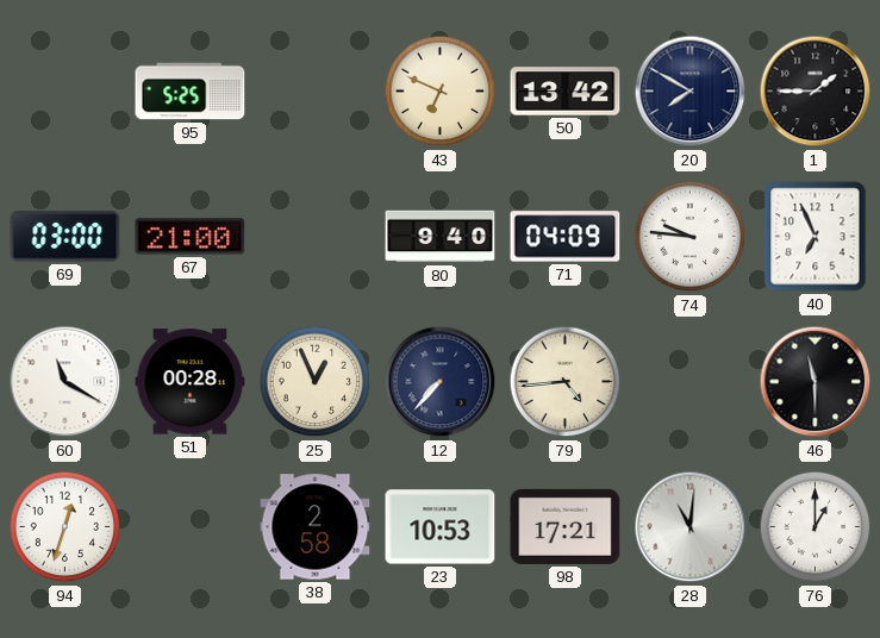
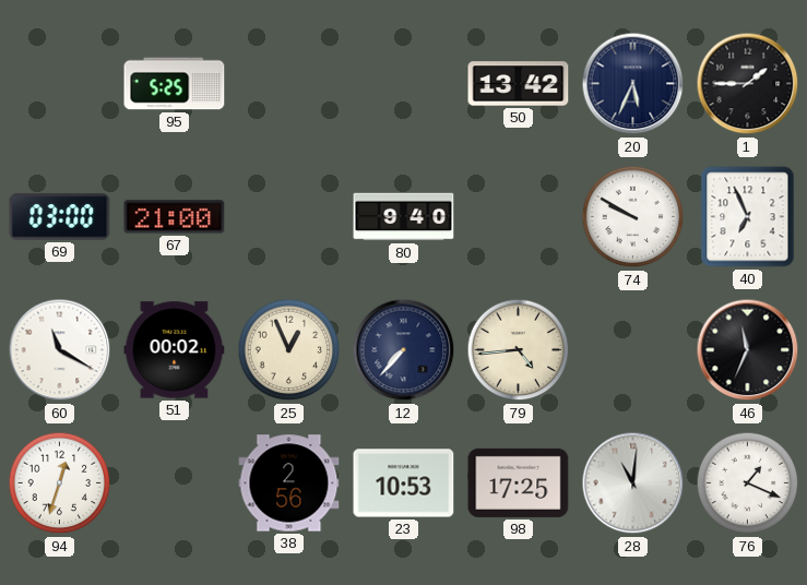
43: 6:49 -> none
20: 7:50 -> 5:34
71: 04:09 -> none
74: 9:46 -> 9:50
51: 00:28 -> 00:02
46: 11:30 -> 11:34
38: 2:58 -> 2:56
98: 17:21 -> 17:25
76: 1:00 -> 1:19
